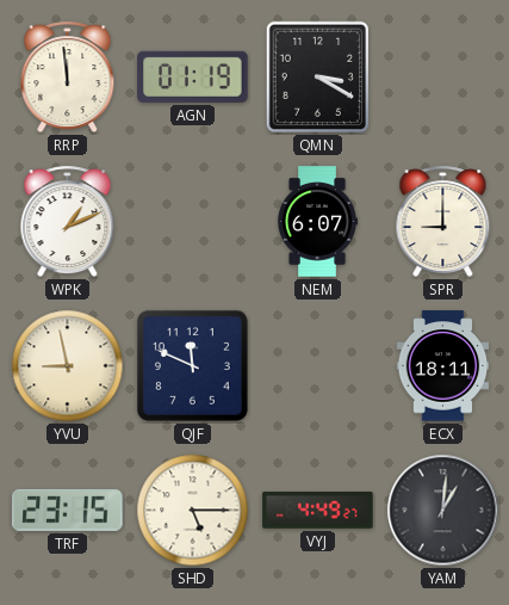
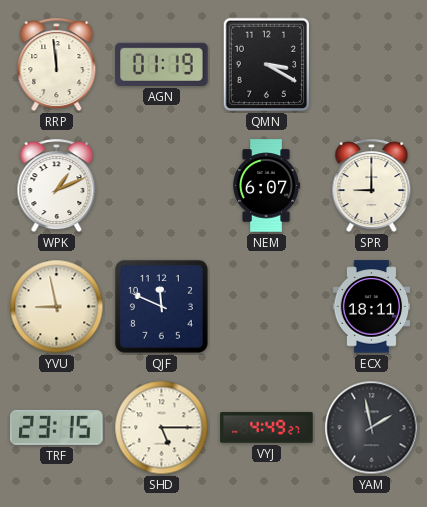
YAM: 1:01 -> 1:58
